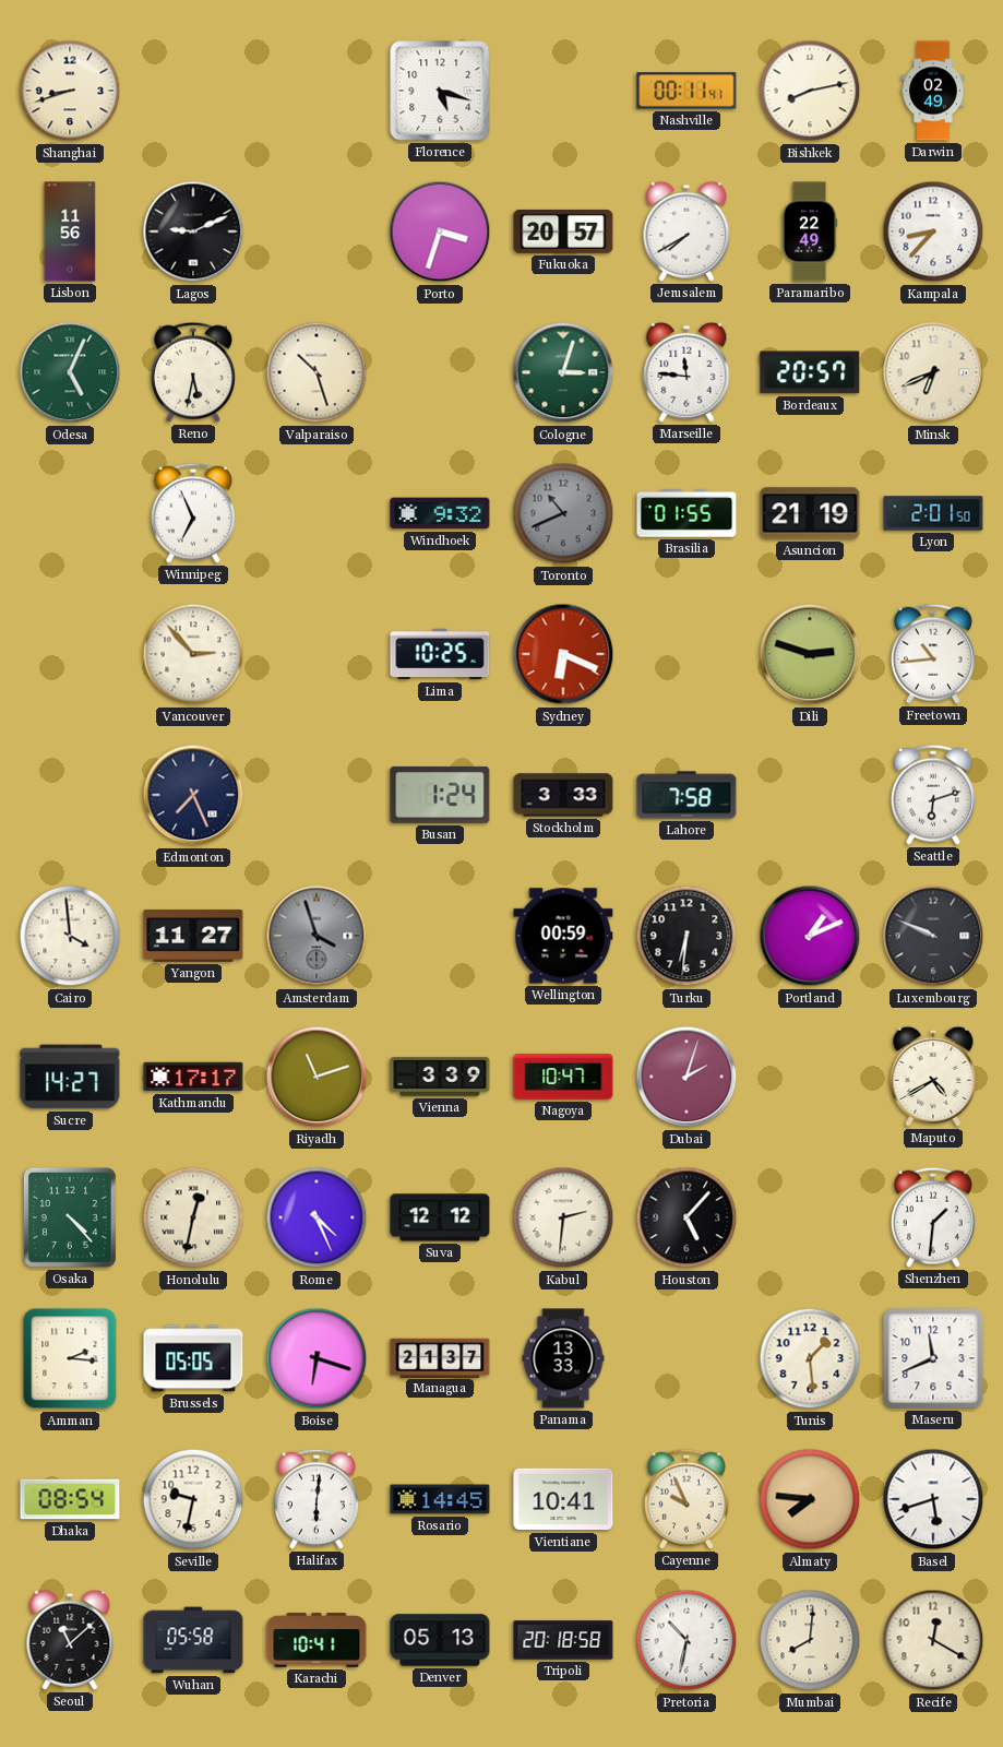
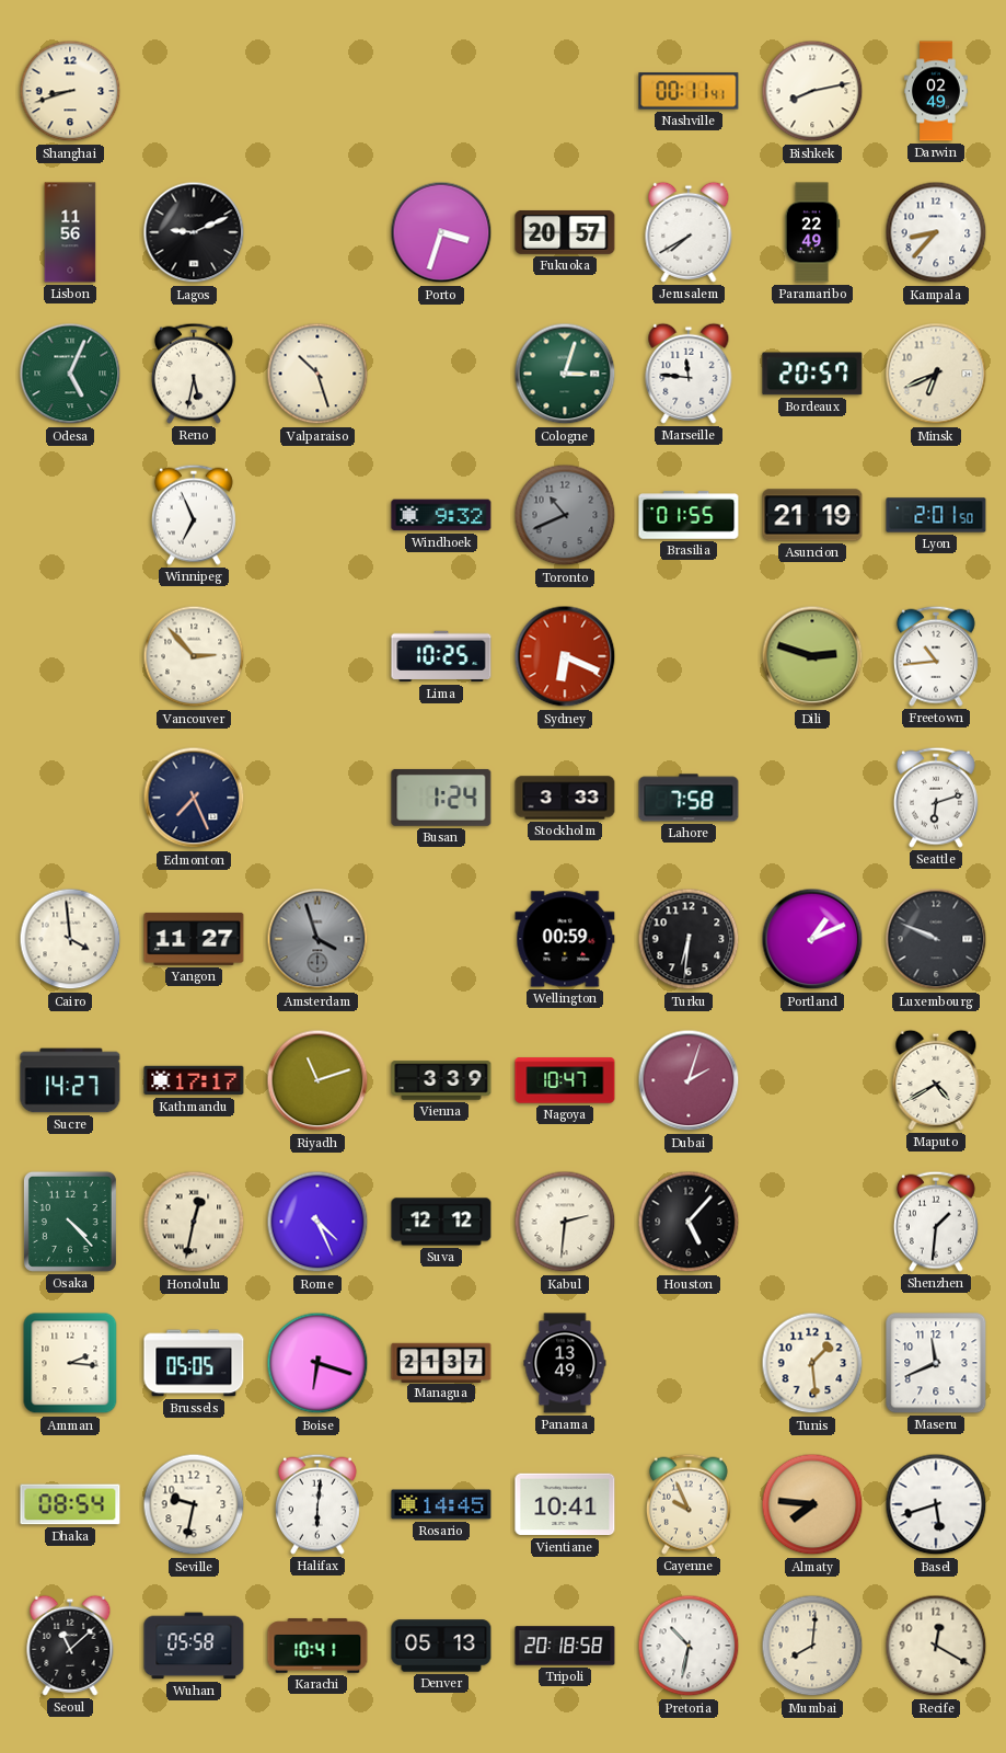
Florence: 5:18 -> none
Panama: 13:33 -> 13:49
